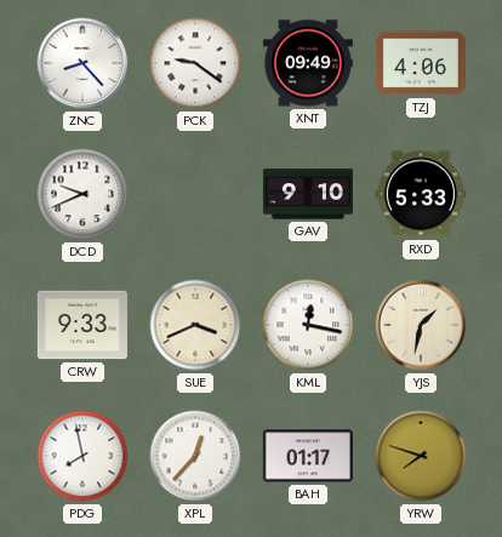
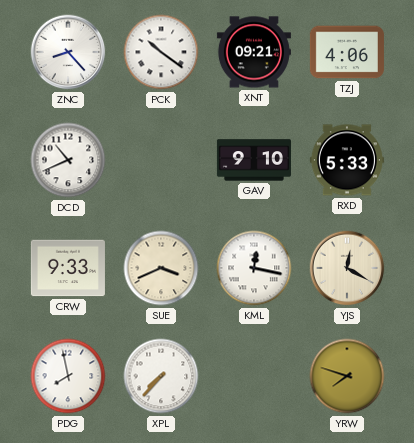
PCK: 9:21 -> 10:21
XNT: 09:49 -> 09:21
DCD: 9:41 -> 10:41
YJS: 1:32 -> 12:20
XPL: 12:37 -> 7:37
BAH: 01:17 -> none
